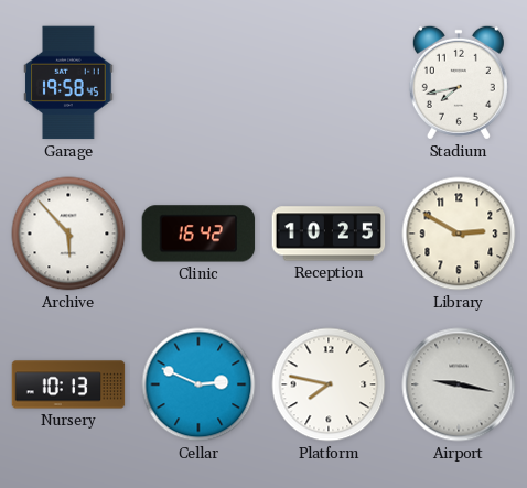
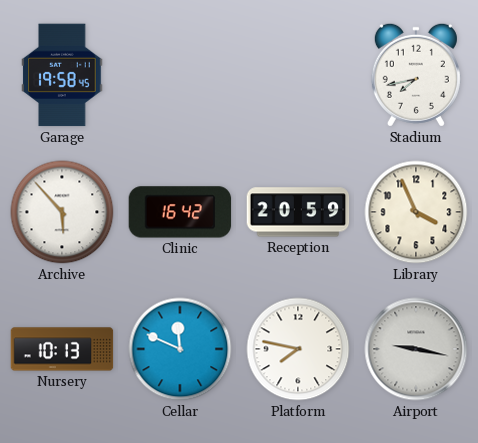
Reception: 10:25 -> 20:59
Library: 2:50 -> 3:56
Cellar: 2:49 -> 11:49
